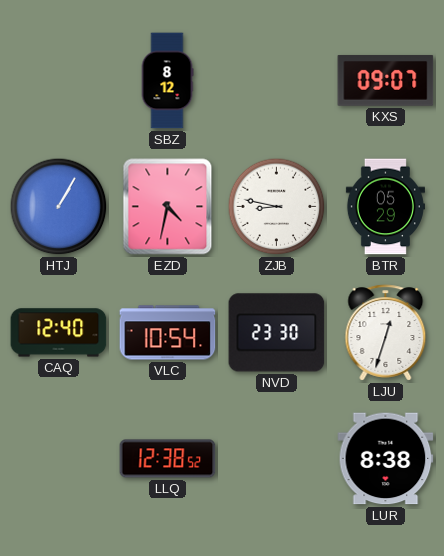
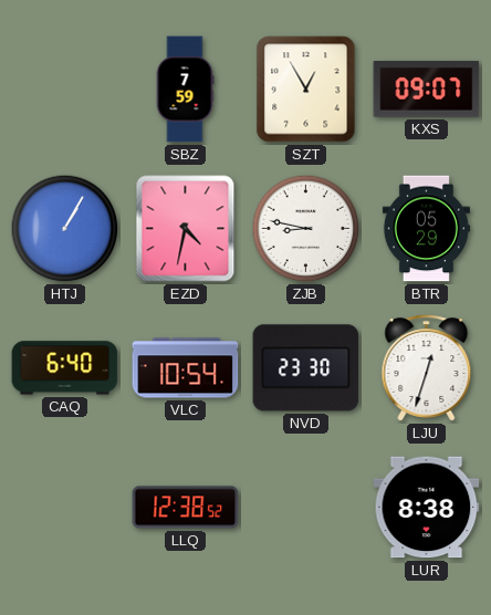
SBZ: 8:12 -> 7:59
SZT: none -> 12:55
CAQ: 12:40 -> 6:40
